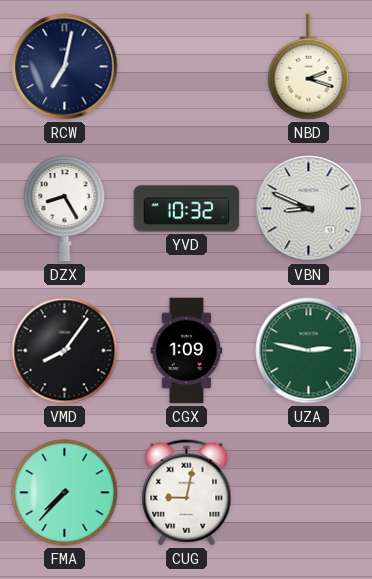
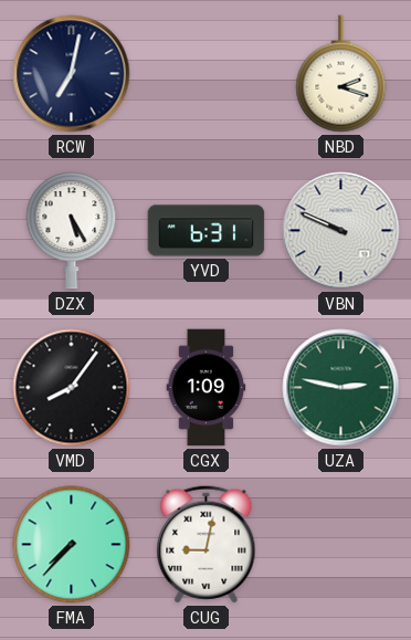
DZX: 8:25 -> 5:25
YVD: 10:32 -> 6:31
VBN: 8:49 -> 9:49
